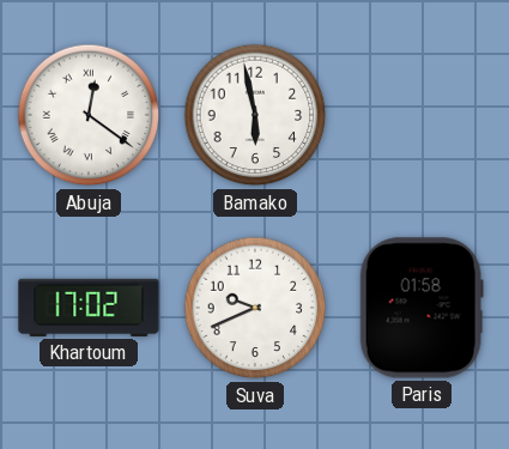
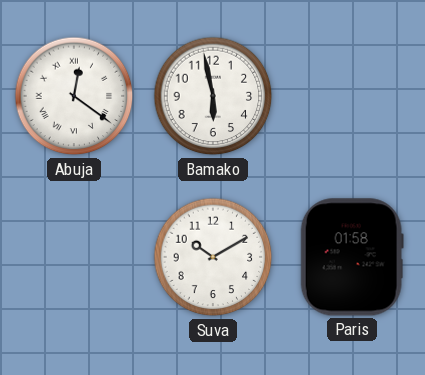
Khartoum: 17:02 -> none
Suva: 9:41 -> 10:10
